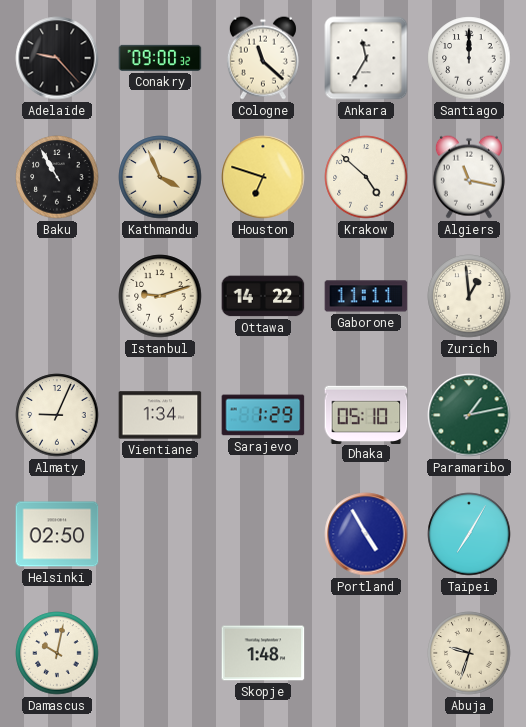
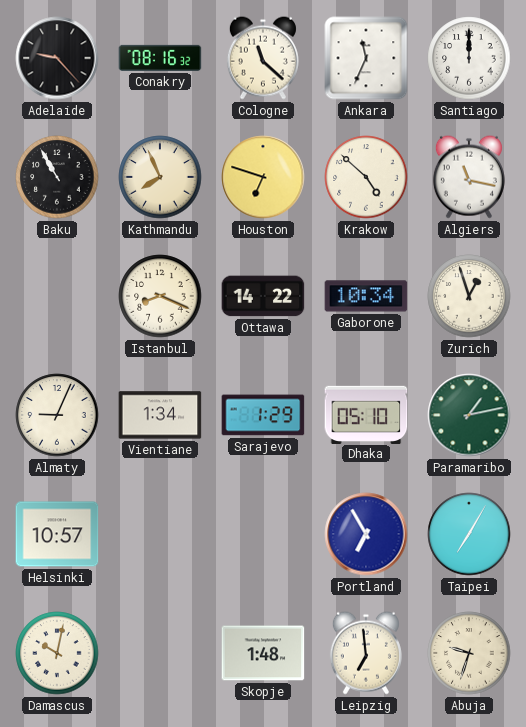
Conakry: 09:00 -> 08:16
Ankara: 11:35 -> 11:34
Kathmandu: 3:56 -> 7:56
Istanbul: 9:12 -> 8:19
Gaborone: 11:11 -> 10:34
Zurich: 12:59 -> 12:57
Helsinki: 02:50 -> 10:57
Portland: 4:55 -> 6:55
Leipzig: none -> 6:59
